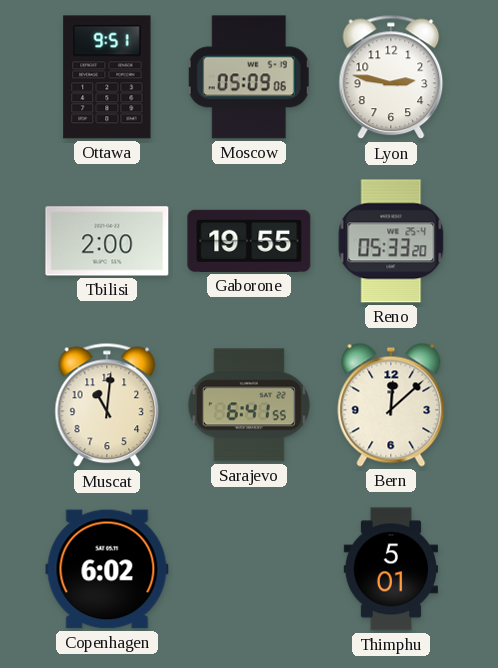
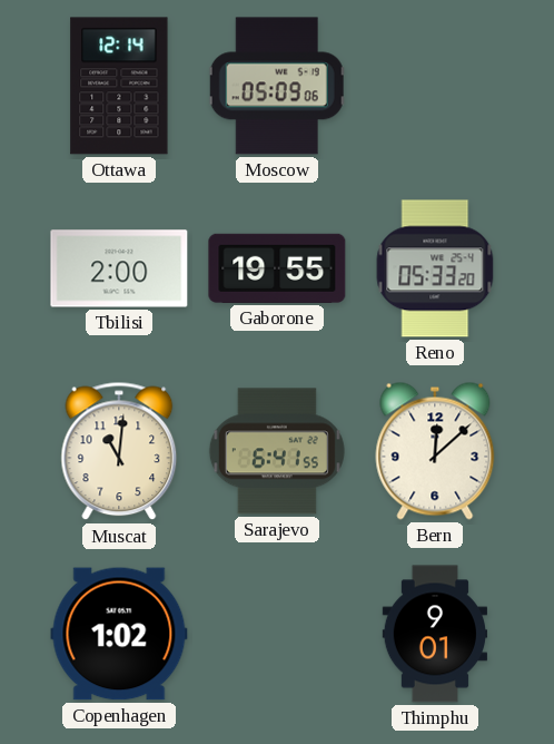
Ottawa: 9:51 -> 12:14
Lyon: 2:47 -> none
Copenhagen: 6:02 -> 1:02
Thimphu: 5:01 -> 9:01
